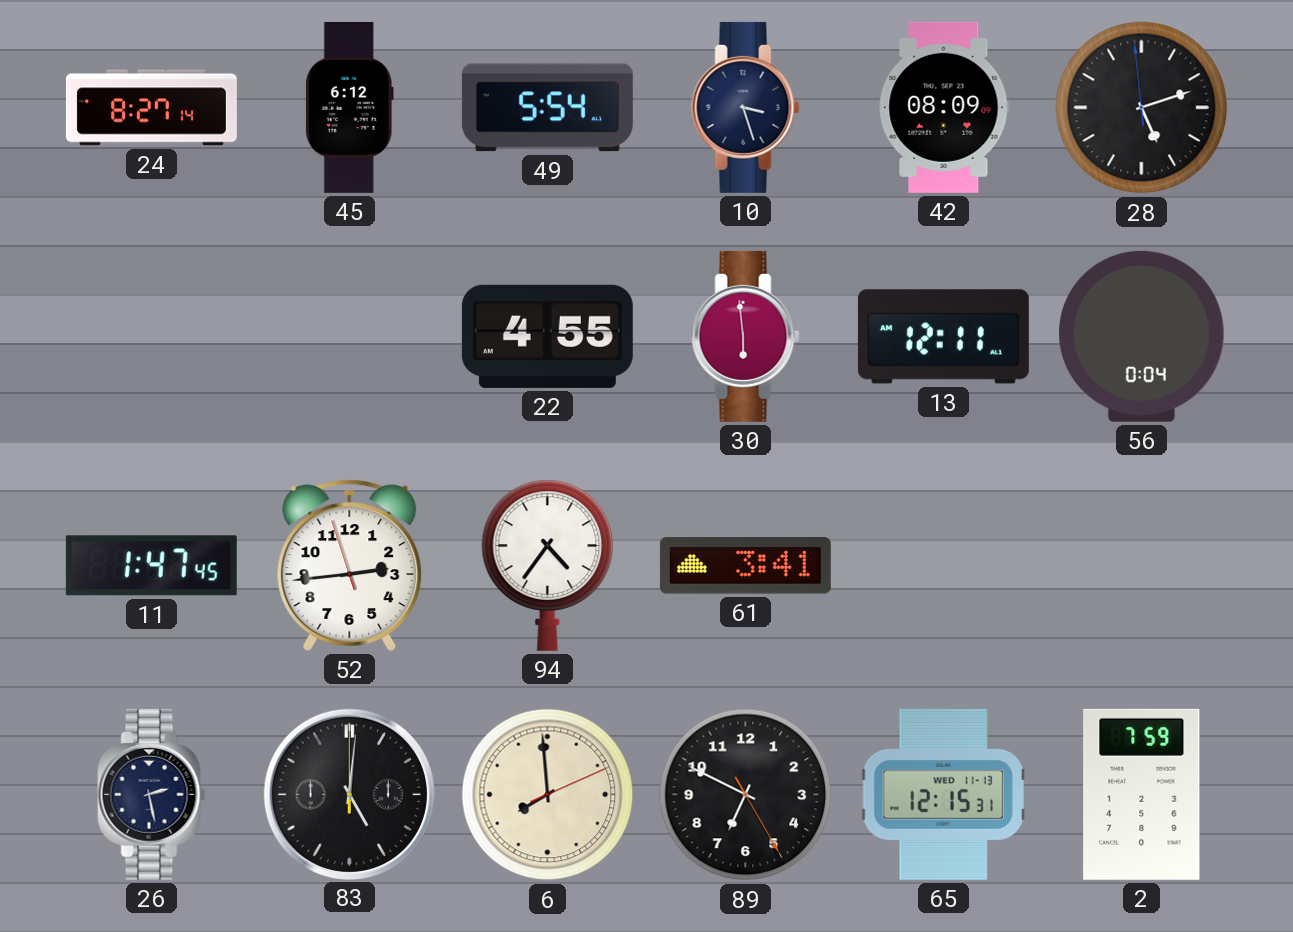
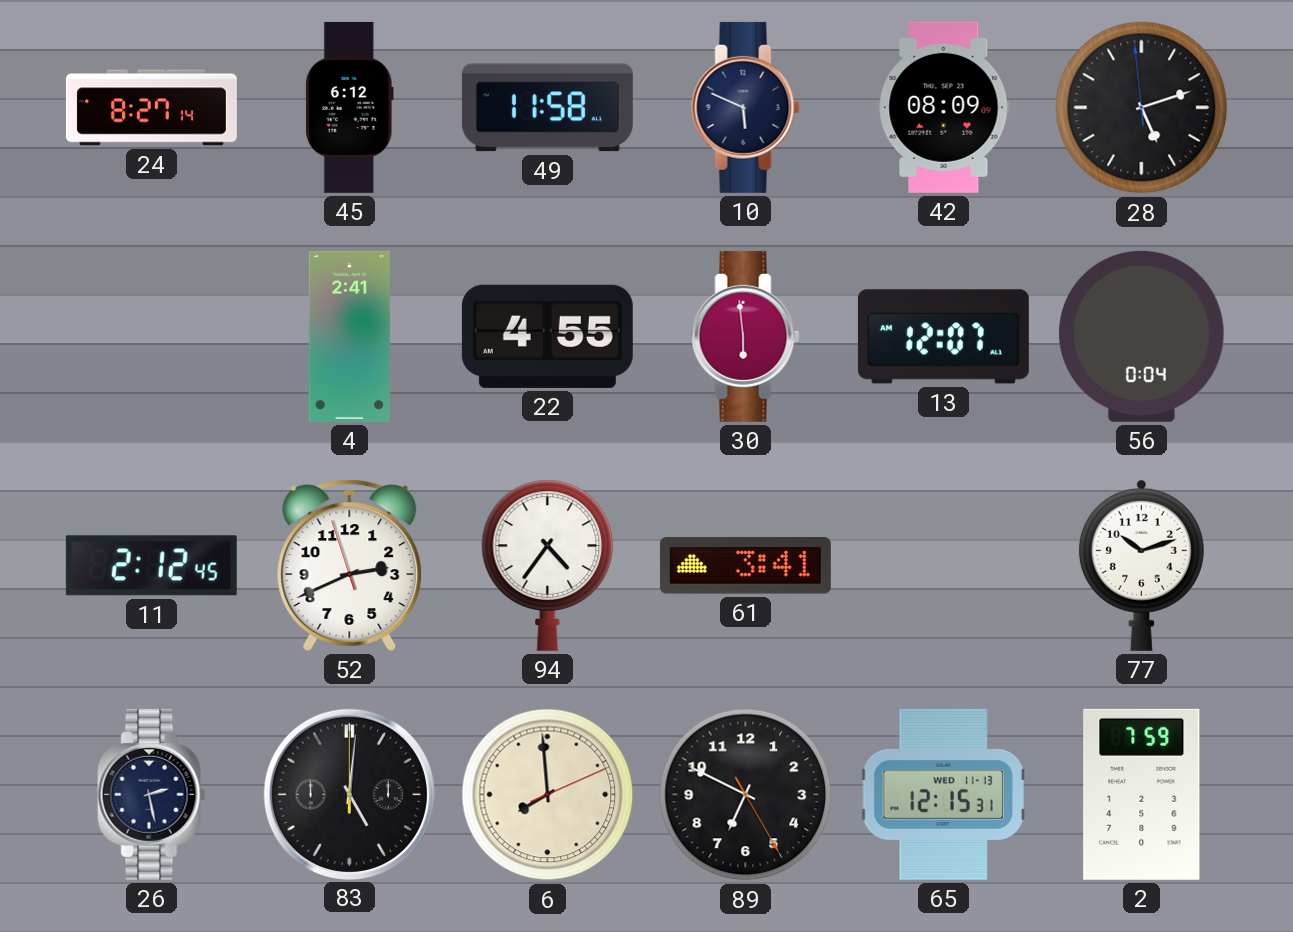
49: 5:54 -> 11:58
10: 3:27 -> 5:49
4: none -> 2:41
13: 12:11 -> 12:07
11: 1:47 -> 2:12
52: 2:43 -> 2:40
77: none -> 10:12
